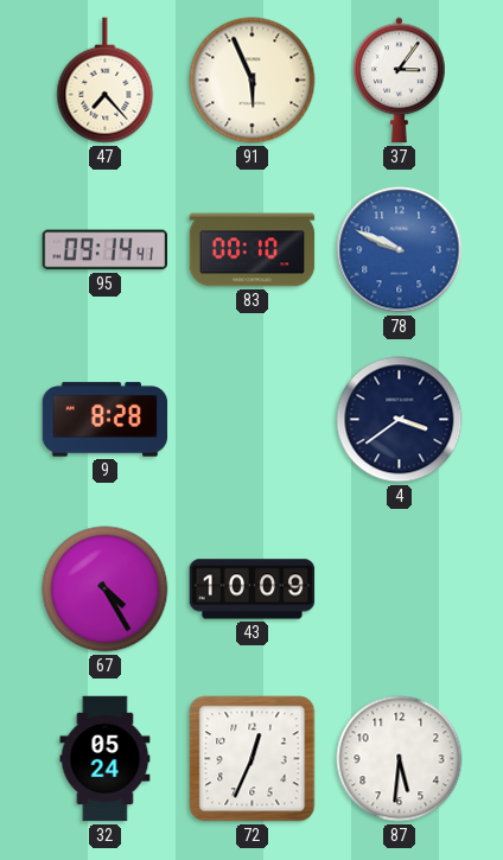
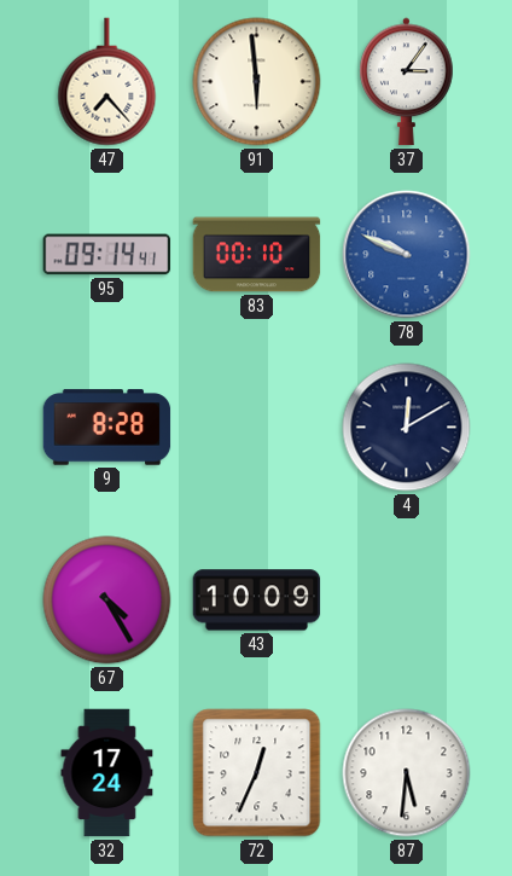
91: 5:56 -> 5:59
4: 3:39 -> 12:10
32: 05:24 -> 17:24
